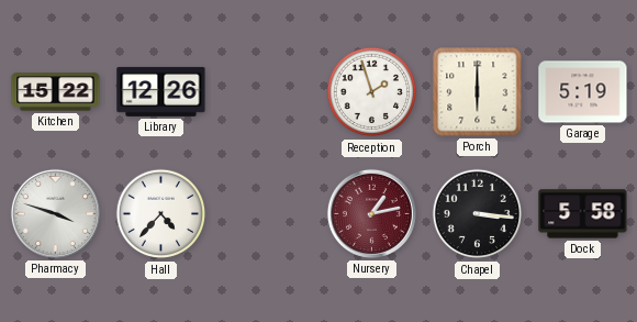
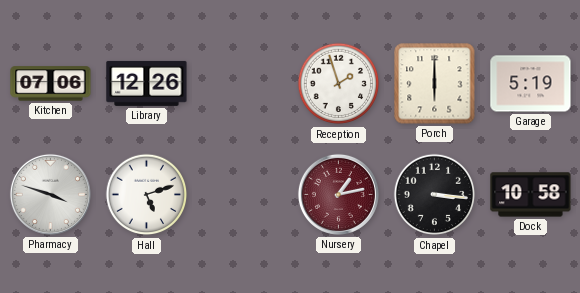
Kitchen: 15:22 -> 07:06
Hall: 4:37 -> 5:12
Dock: 5:58 -> 10:58
